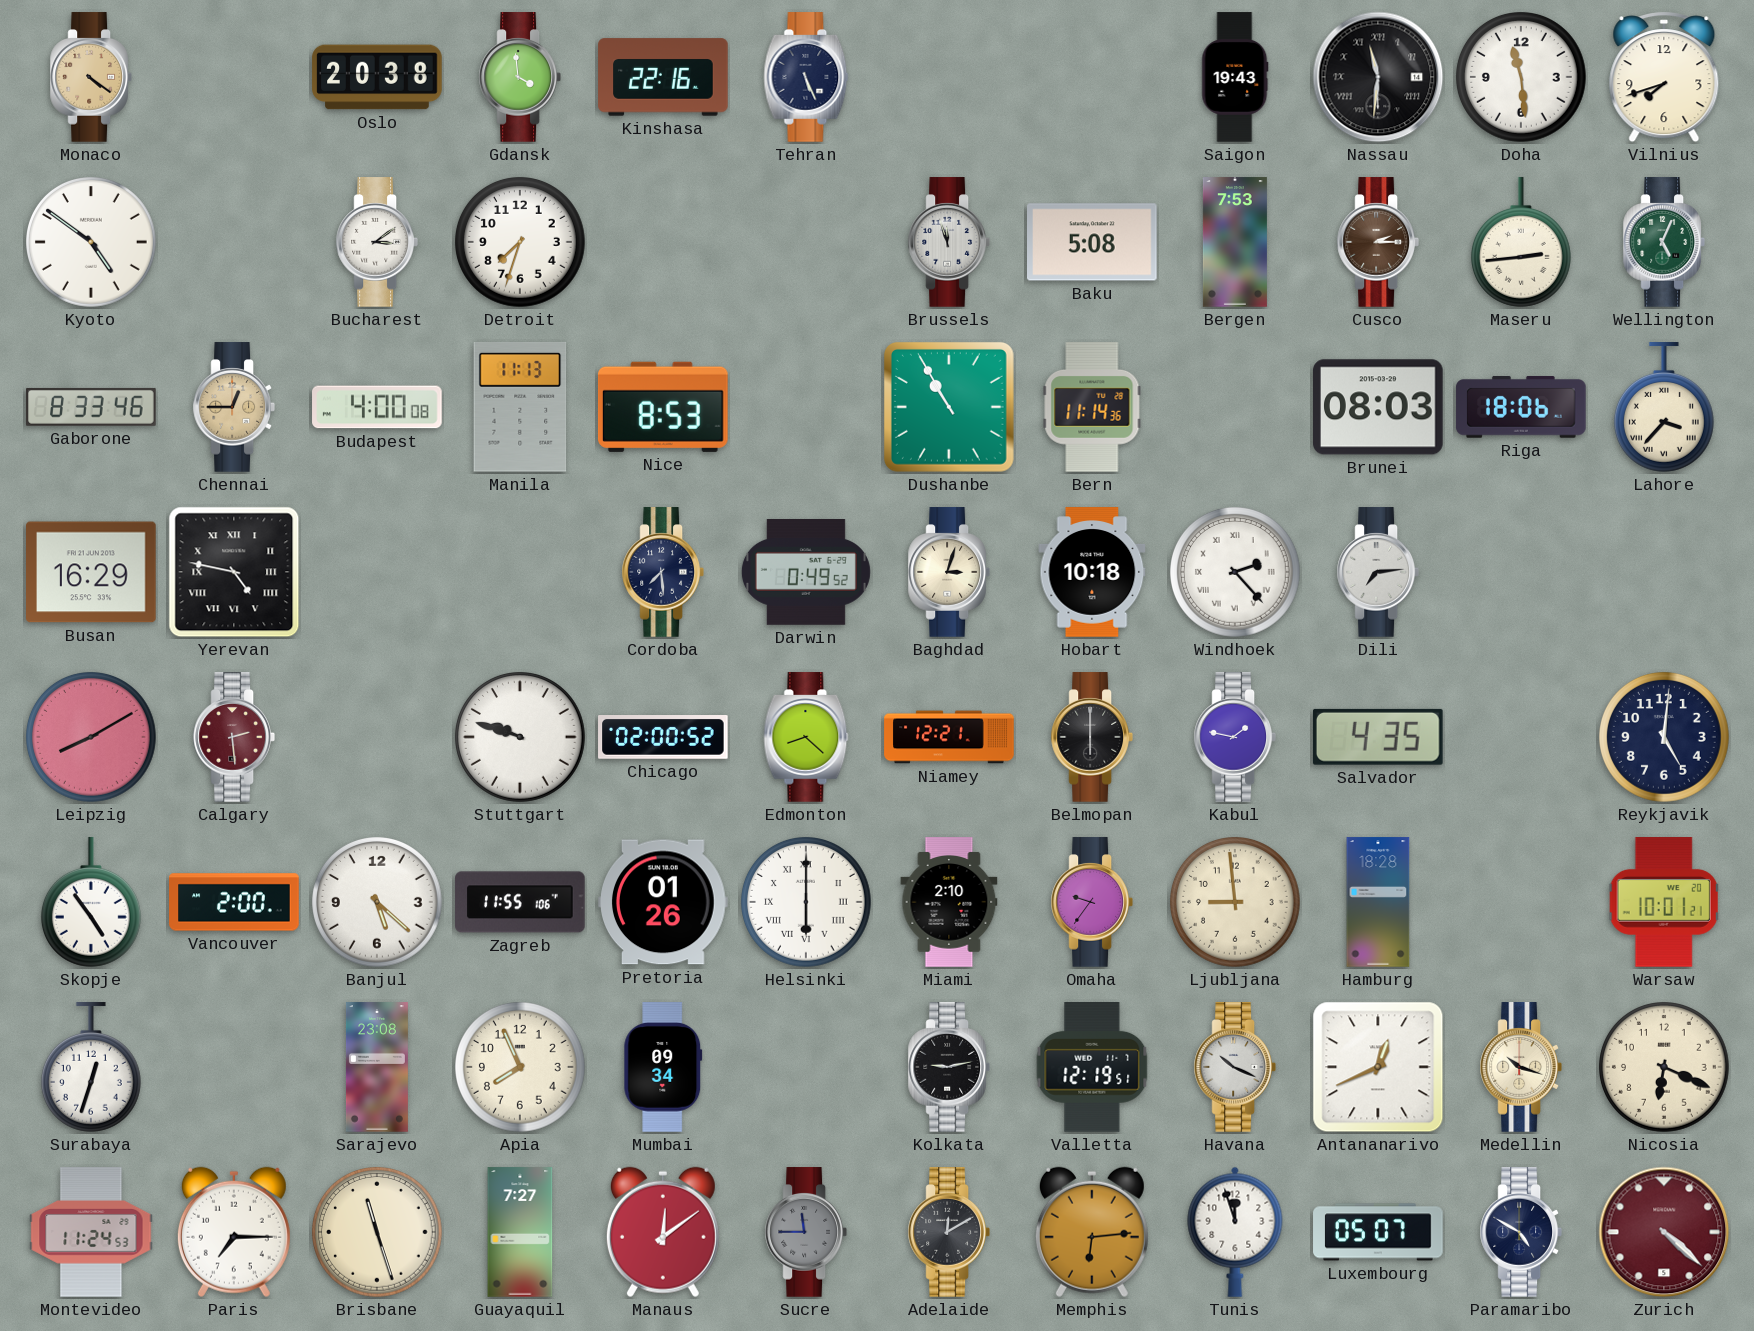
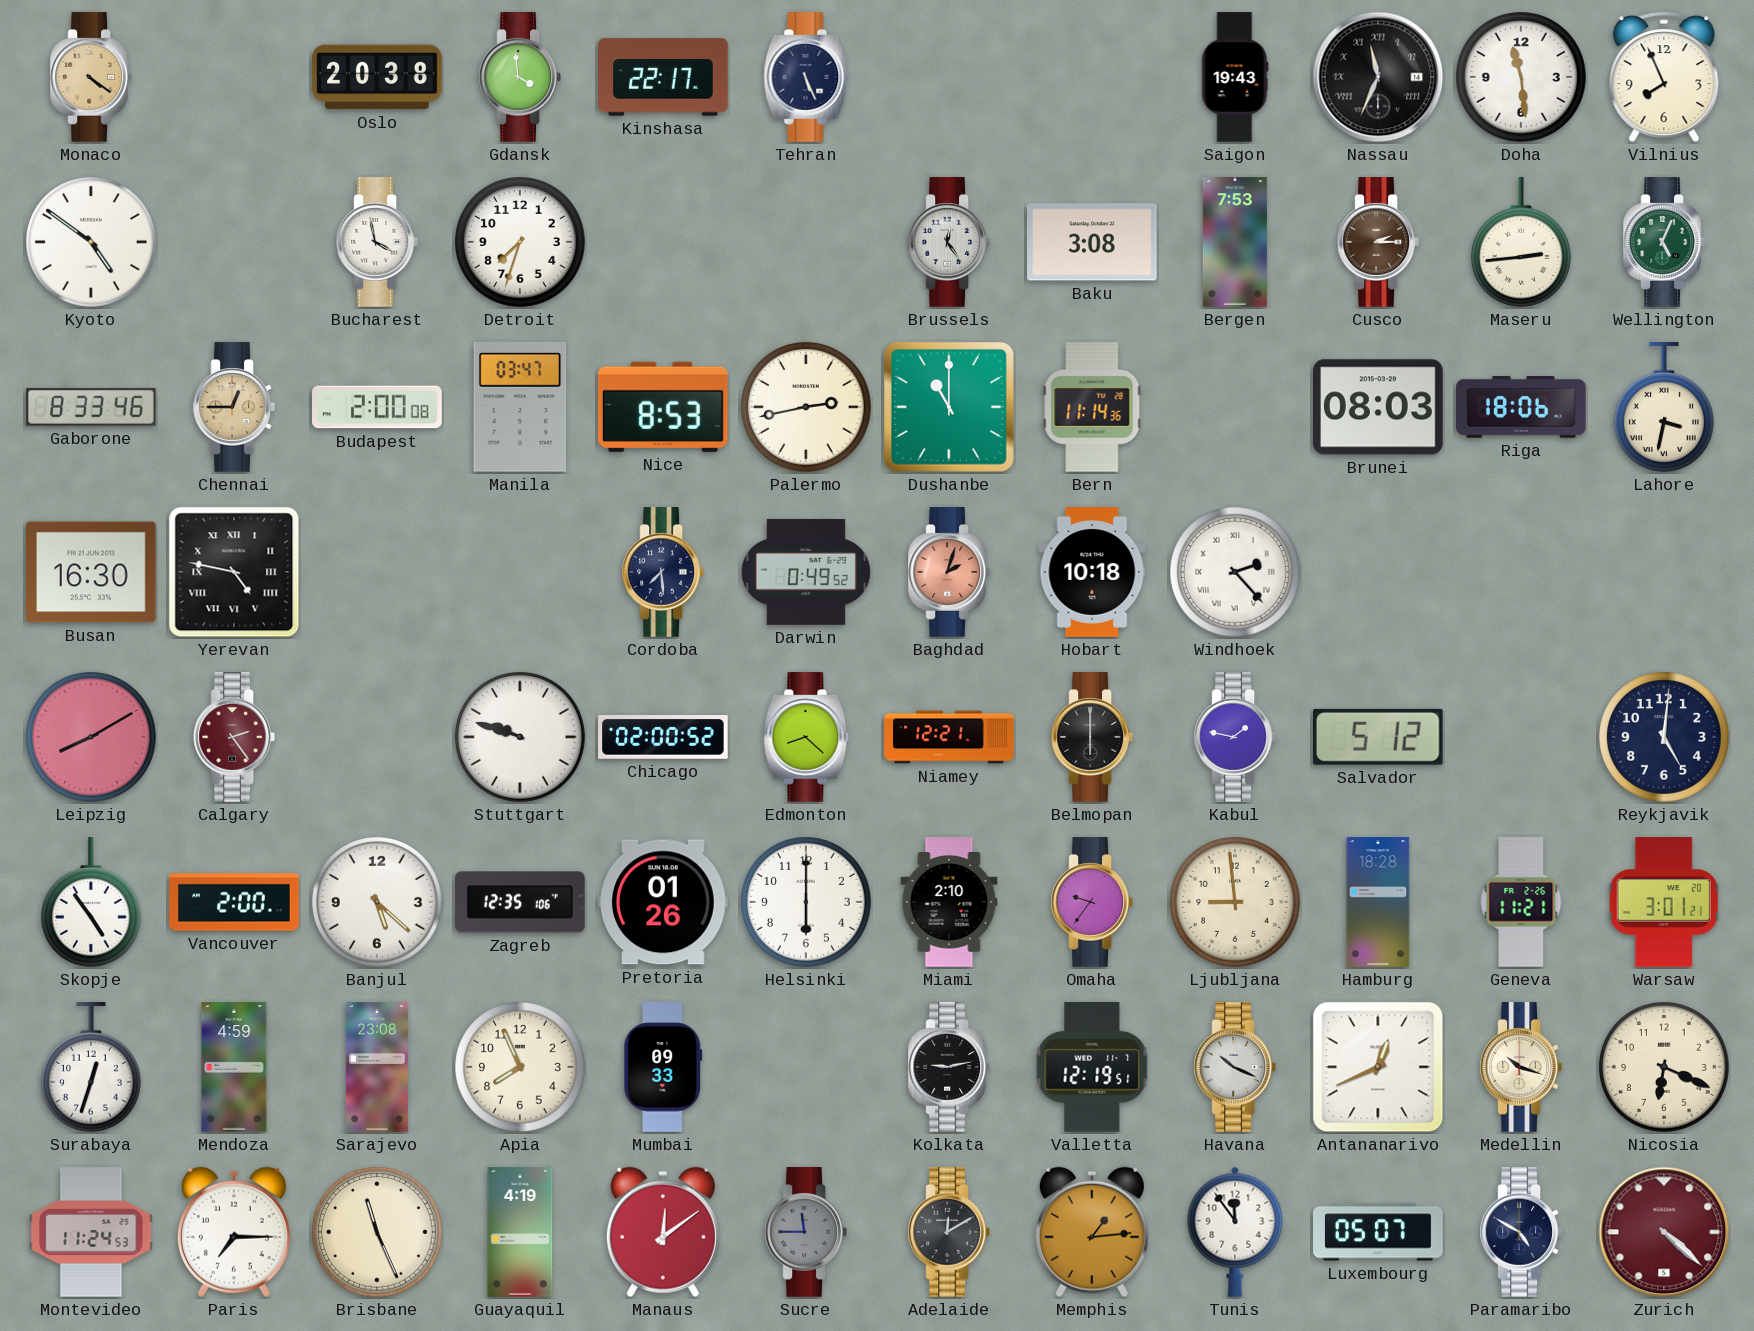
Kinshasa: 22:16 -> 22:17
Nassau: 11:31 -> 11:34
Vilnius: 7:42 -> 7:56
Bucharest: 3:09 -> 3:58
Brussels: 11:57 -> 12:24
Baku: 5:08 -> 3:08
Budapest: 4:00 -> 2:00
Manila: 11:13 -> 03:47
Palermo: none -> 2:43
Dushanbe: 10:55 -> 11:00
Lahore: 3:37 -> 3:32
Busan: 16:29 -> 16:30
Baghdad: 3:03 -> 2:03
Baghdad dial: cream -> salmon
Dili: 7:14 -> none
Calgary: 2:29 -> 2:24
Salvador: 4:35 -> 5:12
Zagreb: 11:55 -> 12:35
Helsinki numerals: Roman -> Arabic
Geneva: none -> 11:21
Warsaw: 10:01 -> 3:01
Mendoza: none -> 4:59
Mumbai: 09:34 -> 09:33
Brisbane: 11:27 -> 11:26
Guayaquil: 7:27 -> 4:19
Memphis: 6:14 -> 1:14
Tunis: 11:57 -> 11:54
